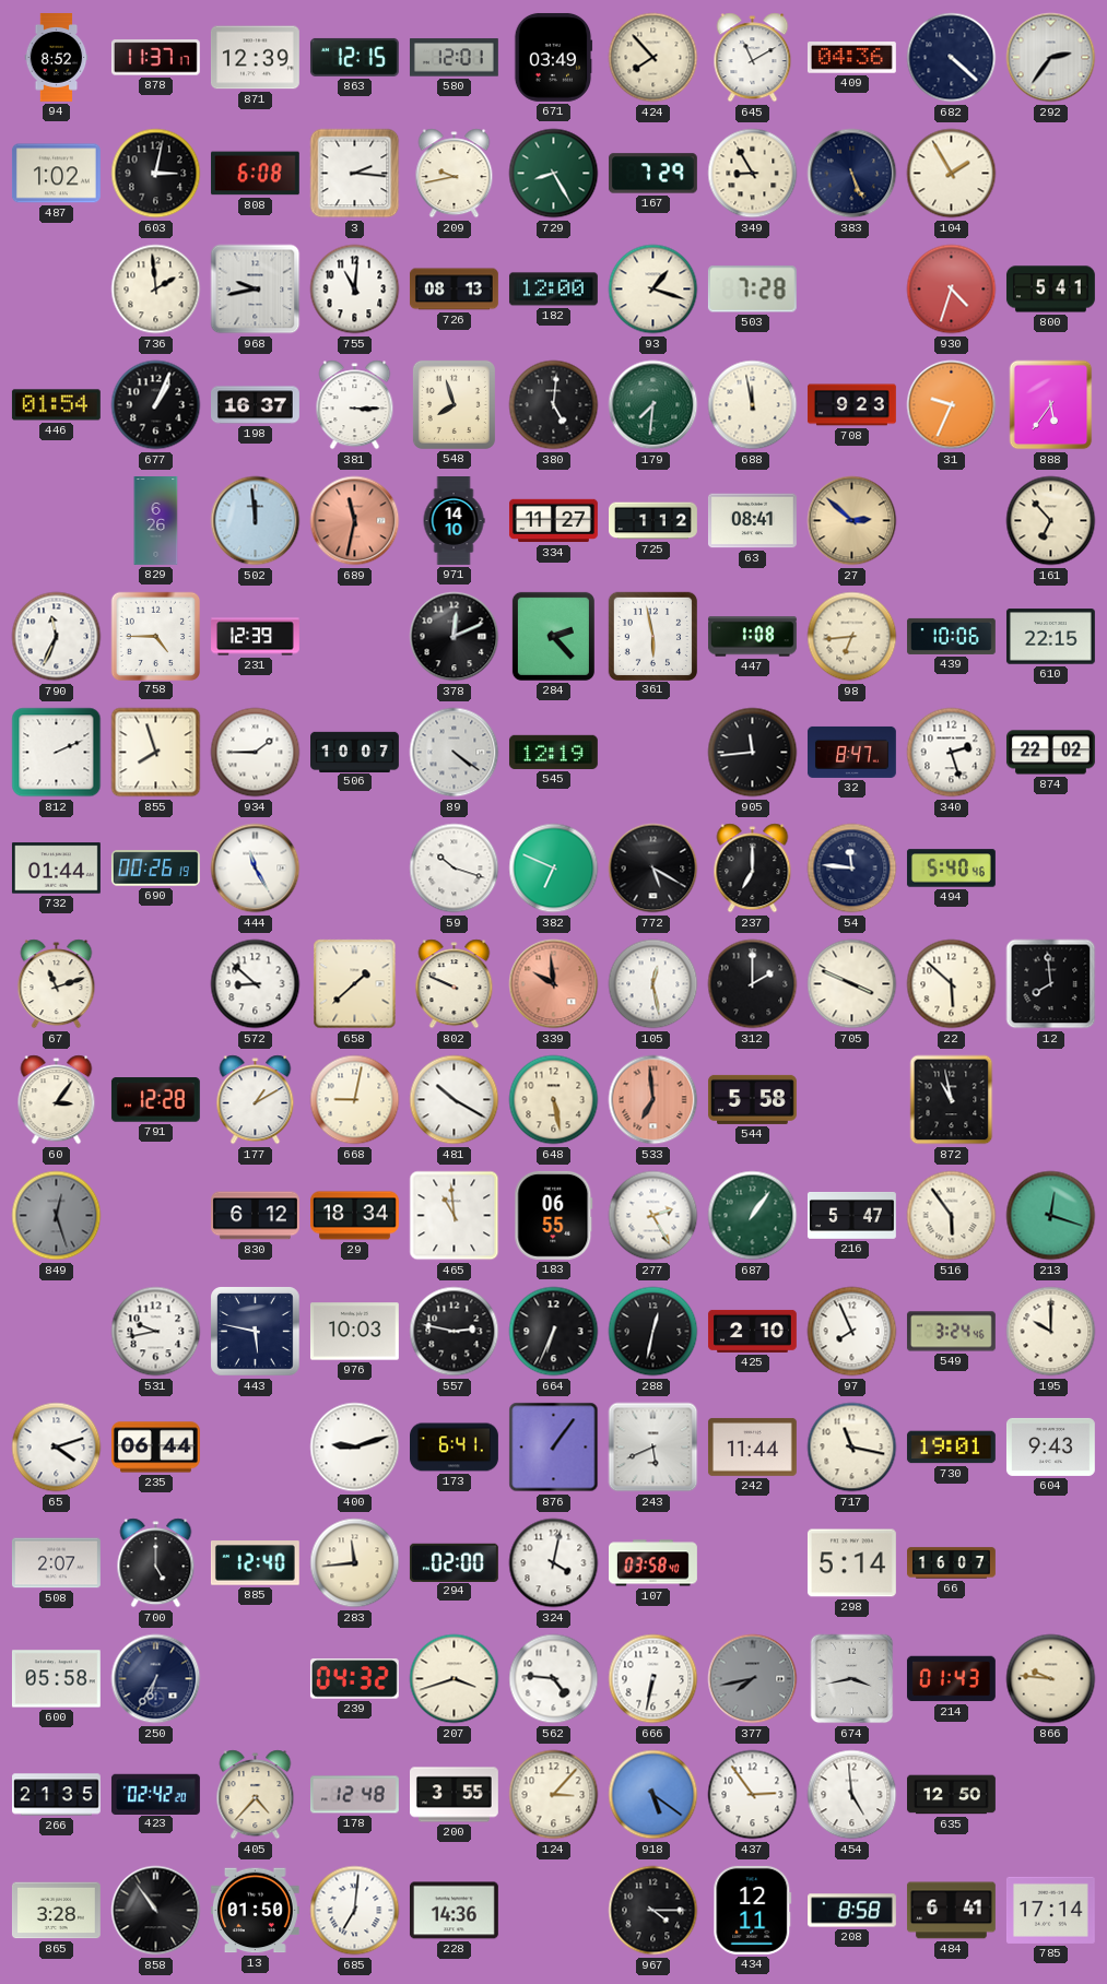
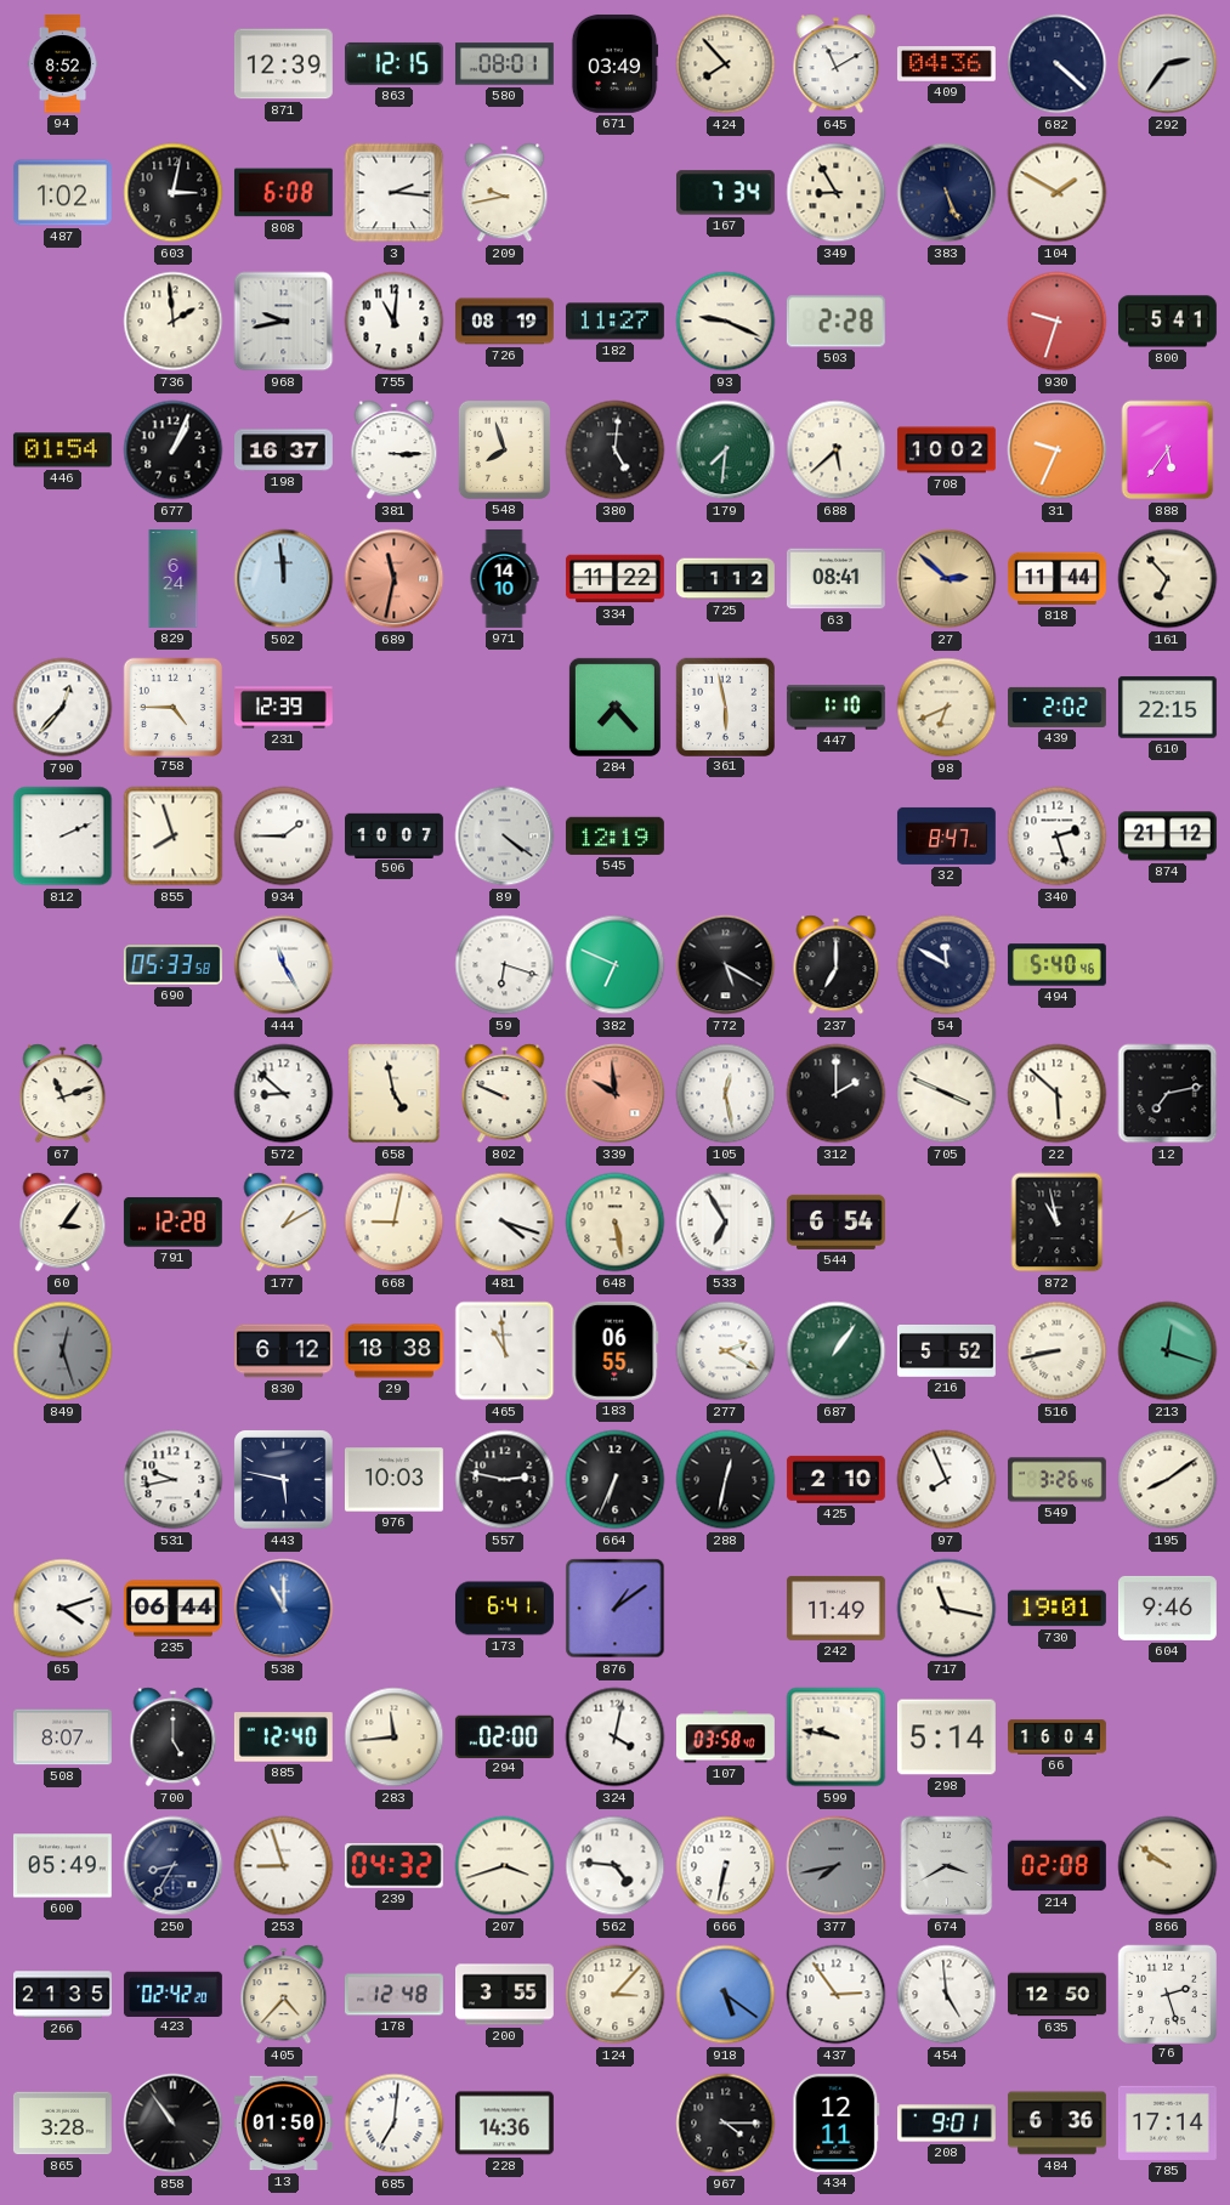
878: 11:37 -> none
580: 12:01 -> 08:01
729: 8:25 -> none
167: 7:29 -> 7:34
104: 1:55 -> 1:50
726: 08:13 -> 08:19
182: 12:00 -> 11:27
93: 1:18 -> 9:19
503: 7:28 -> 2:28
930: 4:33 -> 9:33
688: 11:58 -> 5:38
708: 9:23 -> 10:02
829: 6:26 -> 6:24
334: 11:27 -> 11:22
818: none -> 11:44
790: 11:34 -> 12:37
378: 12:11 -> none
284: 2:23 -> 7:23
447: 1:08 -> 1:10
98: 6:44 -> 6:41
439: 10:06 -> 2:02
905: 11:44 -> none
874: 22:02 -> 21:12
732: 01:44 -> none
690: 00:26 -> 05:33
59: 10:18 -> 6:18
54: 11:46 -> 11:50
658: 1:38 -> 4:58
12: 7:59 -> 7:13
481: 10:20 -> 4:18
533: 6:59 -> 6:55
533 dial: salmon -> white
544: 5:58 -> 6:54
29: 18:34 -> 18:38
277: 2:25 -> 2:20
216: 5:47 -> 5:52
516: 5:54 -> 8:43
549: 3:24 -> 3:26
195: 10:00 -> 8:09
538: none -> 11:00
400: 9:12 -> none
876: 1:06 -> 1:09
243: 5:41 -> none
242: 11:44 -> 11:49
604: 9:43 -> 9:46
508: 2:07 -> 8:07
599: none -> 9:47
66: 16:07 -> 16:04
600: 05:58 -> 05:49
250: 6:35 -> 8:35
253: none -> 8:57
674: 3:43 -> 3:40
214: 01:43 -> 02:08
866: 9:46 -> 9:51
76: none -> 2:27
208: 8:58 -> 9:01
484: 6:41 -> 6:36
